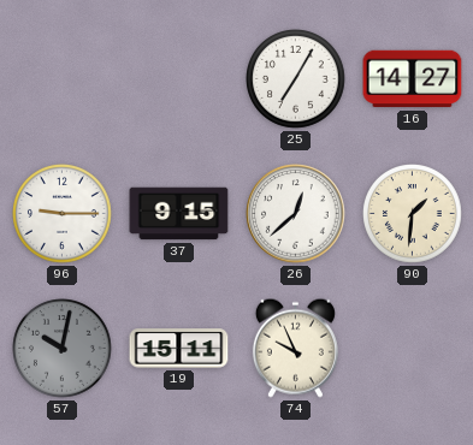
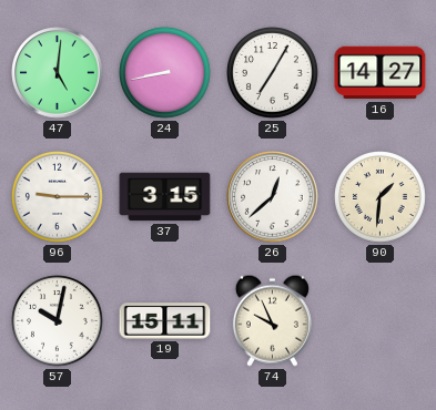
47: none -> 5:01
24: none -> 8:43
37: 9:15 -> 3:15
57 dial: grey -> white
